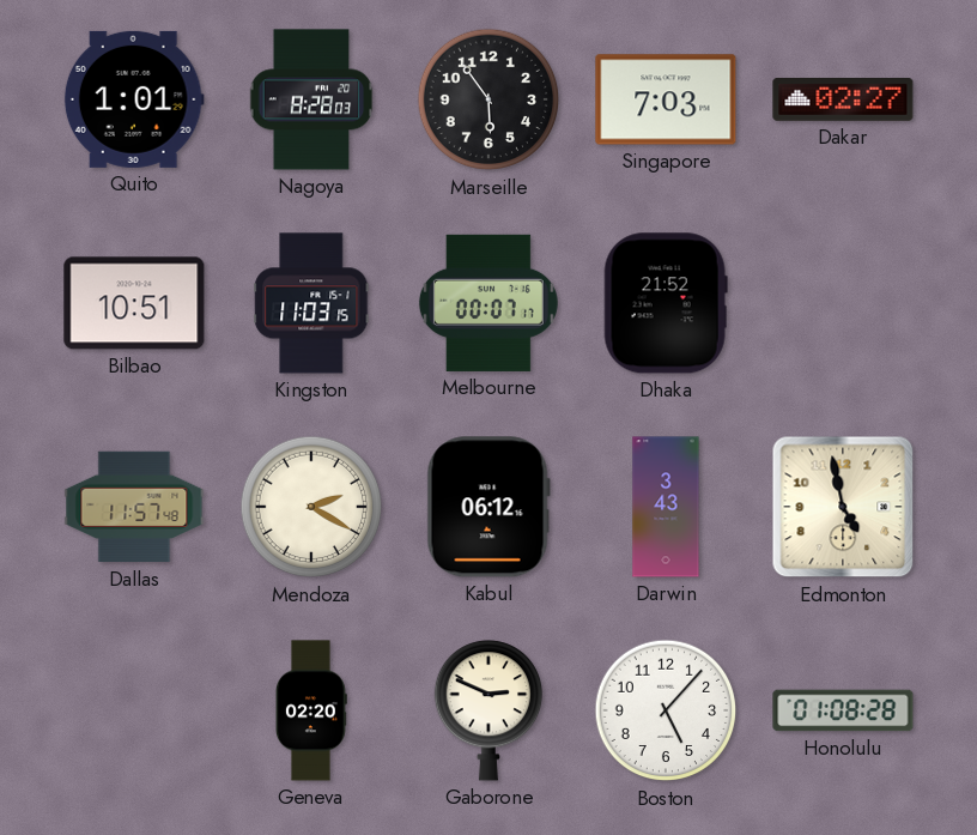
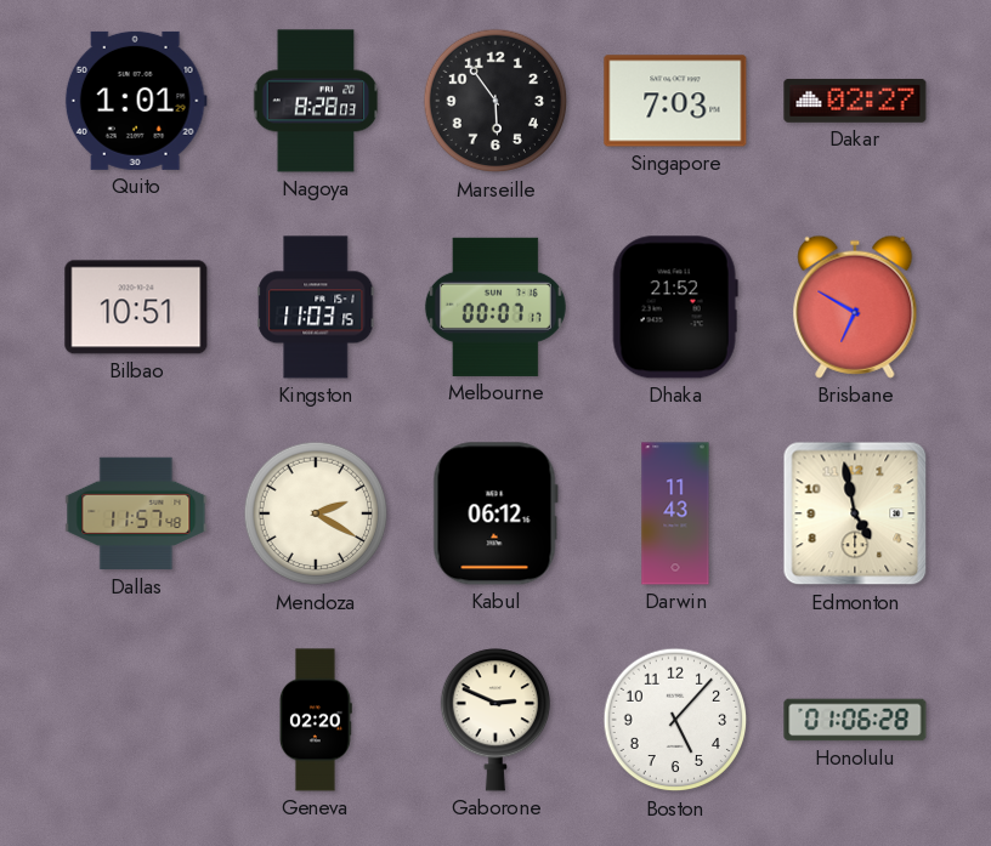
Brisbane: none -> 6:50
Darwin: 3:43 -> 11:43
Honolulu: 01:08 -> 01:06
